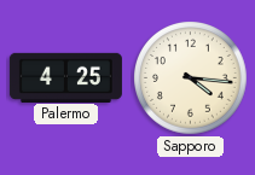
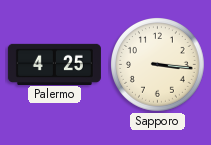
Sapporo: 4:16 -> 3:16
